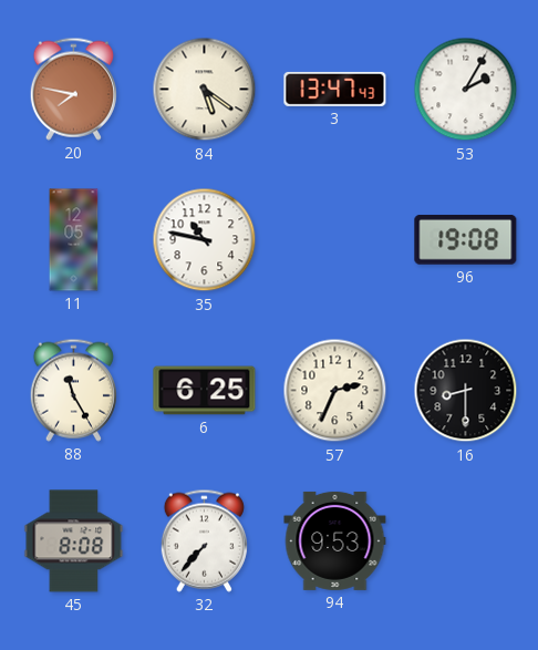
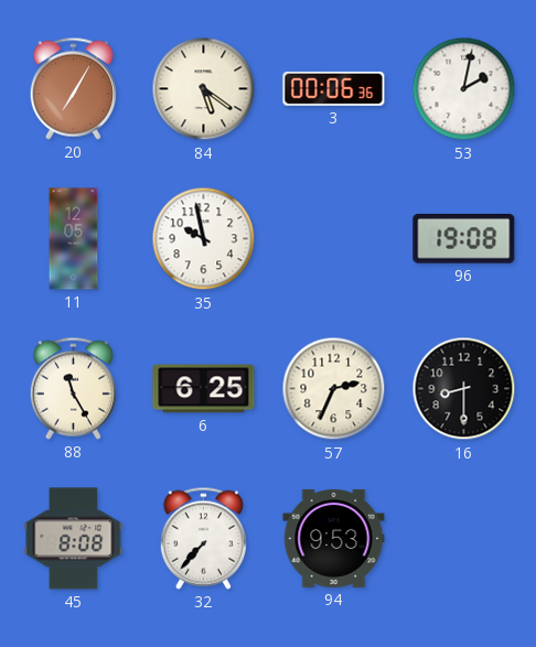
20: 7:47 -> 7:05
3: 13:47 -> 00:06
53: 2:05 -> 2:02
35: 10:47 -> 9:58
